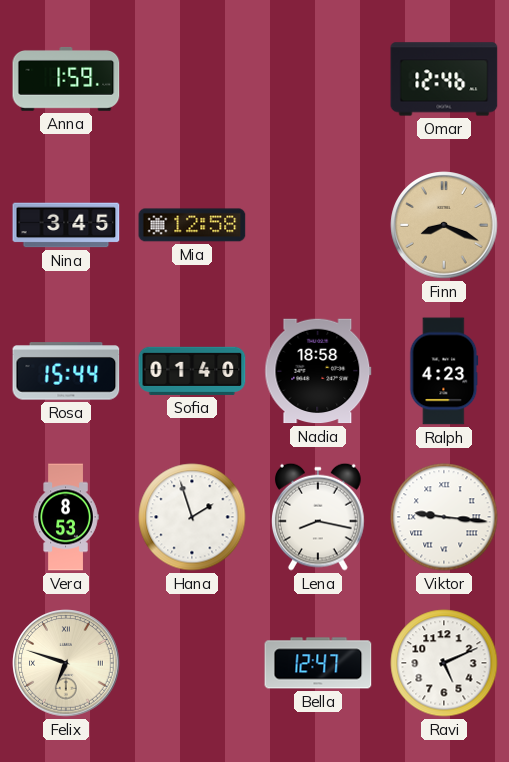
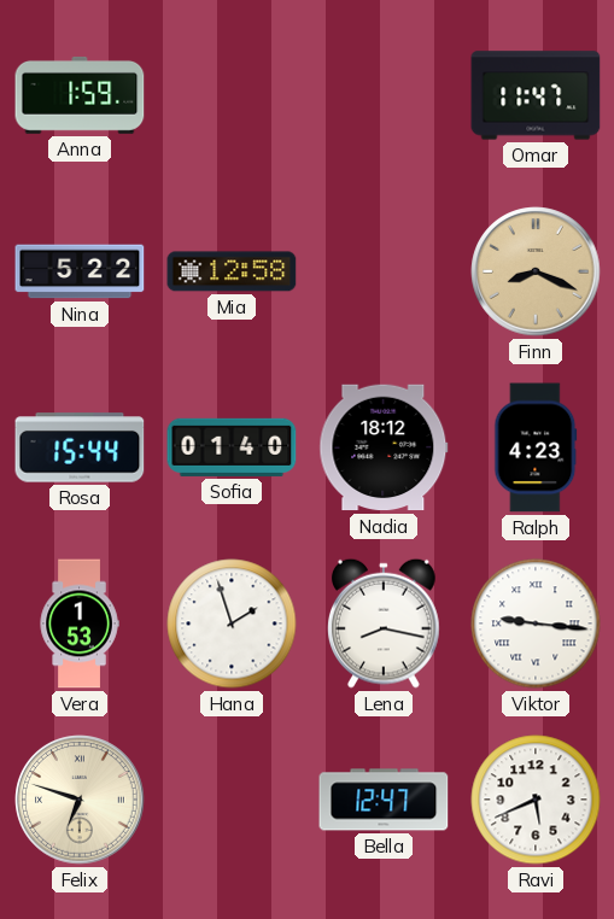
Omar: 12:46 -> 11:47
Nina: 3:45 -> 5:22
Nadia: 18:58 -> 18:12
Vera: 8:53 -> 1:53
Ravi: 5:11 -> 5:41
